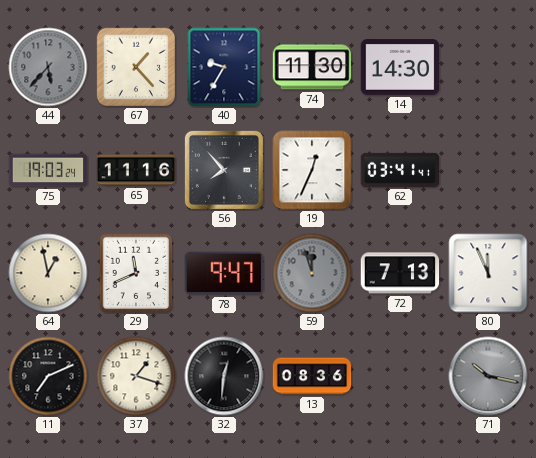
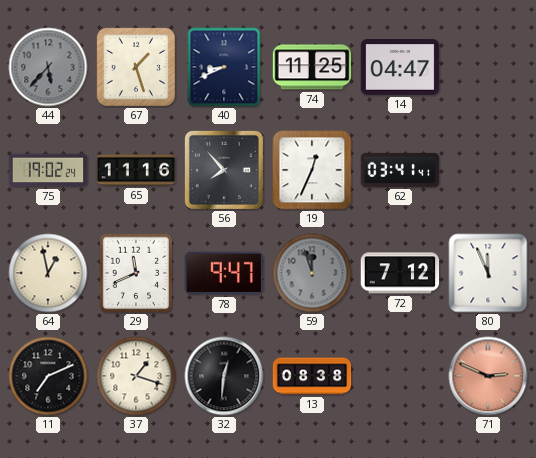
67: 1:23 -> 1:27
40: 9:35 -> 8:41
74: 11:30 -> 11:25
14: 14:30 -> 04:47
75: 19:03 -> 19:02
72: 7:13 -> 7:12
13: 08:36 -> 08:38
71: 10:17 -> 2:49
71 dial: grey -> salmon
